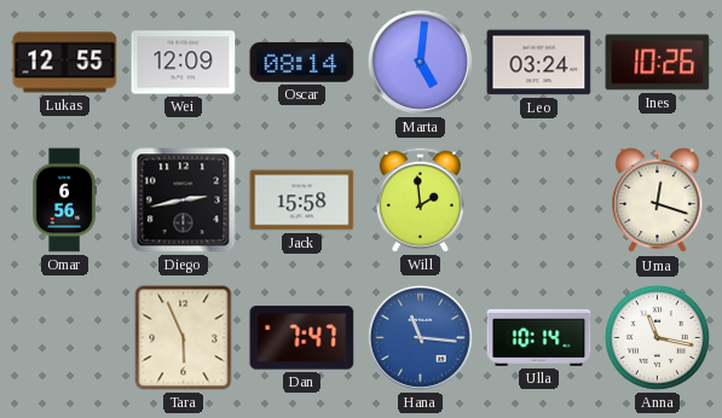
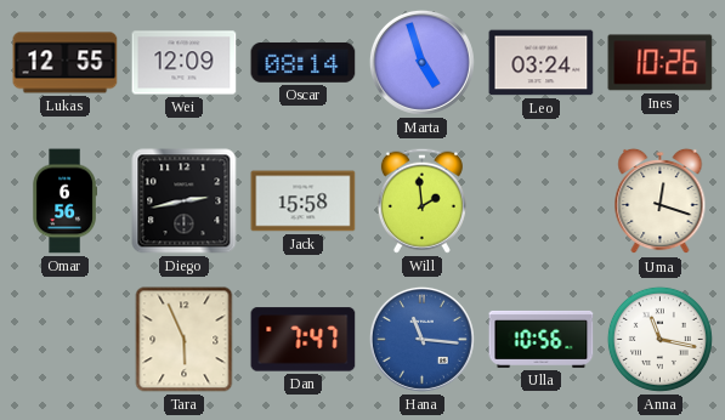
Marta: 5:01 -> 4:57
Ulla: 10:14 -> 10:56
